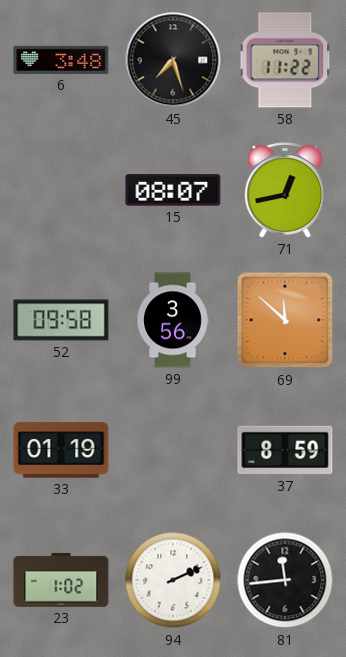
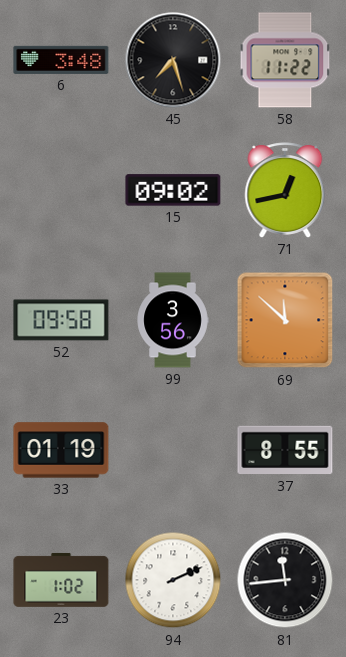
15: 08:07 -> 09:02
37: 8:59 -> 8:55
